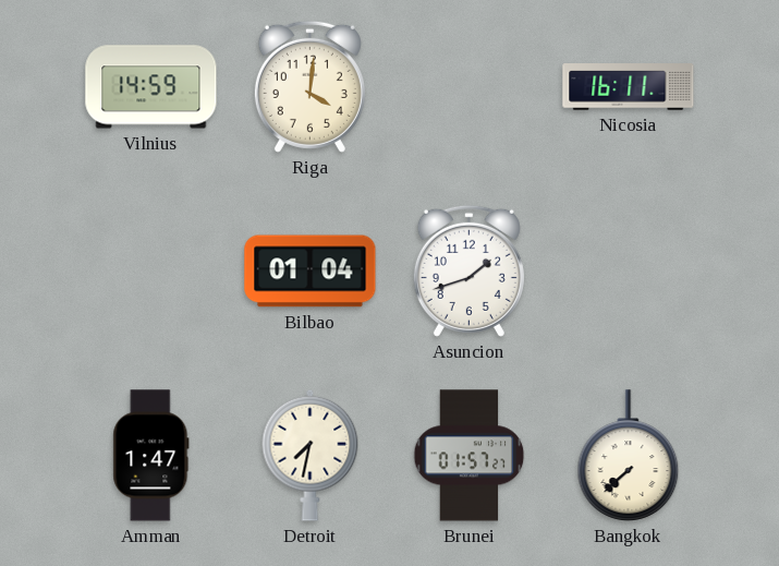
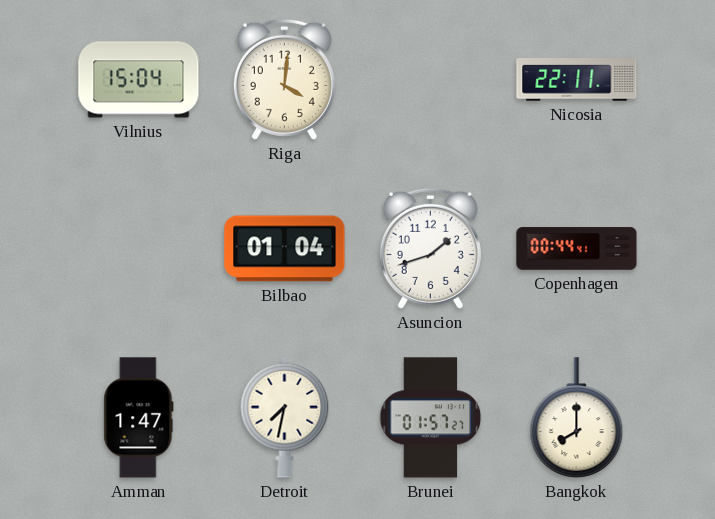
Vilnius: 14:59 -> 15:04
Nicosia: 16:11 -> 22:11
Copenhagen: none -> 00:44
Bangkok: 7:38 -> 8:00
